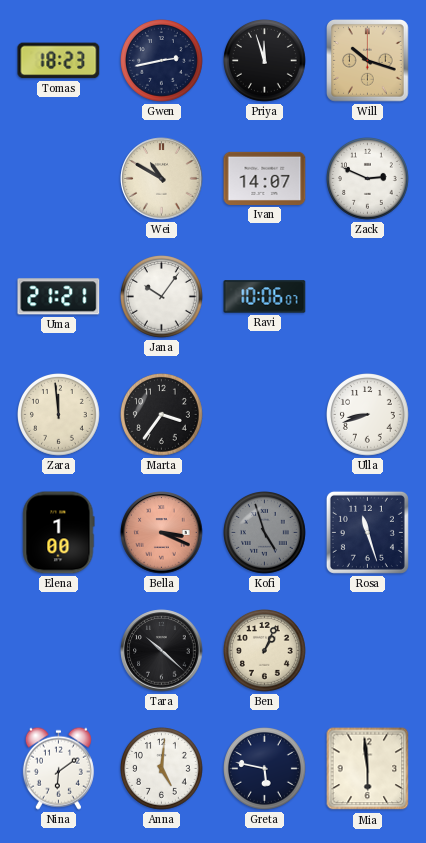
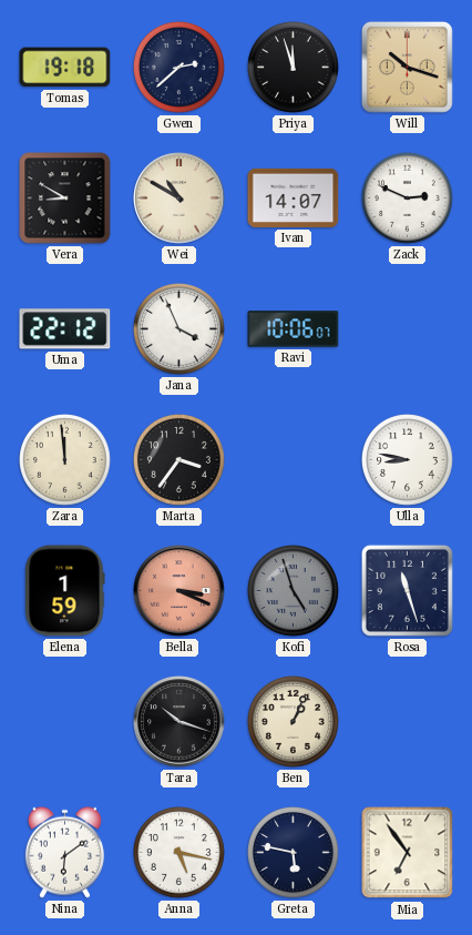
Tomas: 18:23 -> 19:18
Gwen: 2:43 -> 2:38
Vera: none -> 8:50
Uma: 21:21 -> 22:12
Jana: 10:06 -> 3:56
Ulla: 8:42 -> 8:47
Elena: 1:00 -> 1:59
Tara: 10:22 -> 10:18
Anna: 5:01 -> 5:17
Mia: 5:59 -> 6:54
